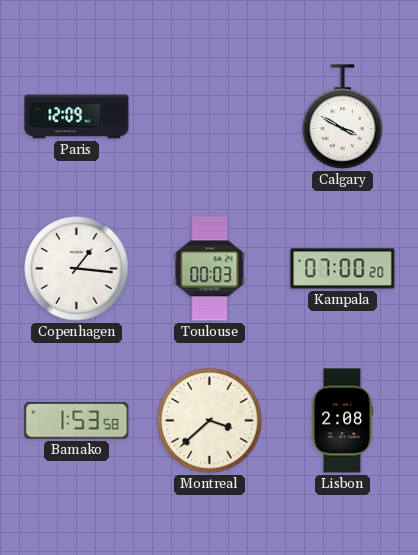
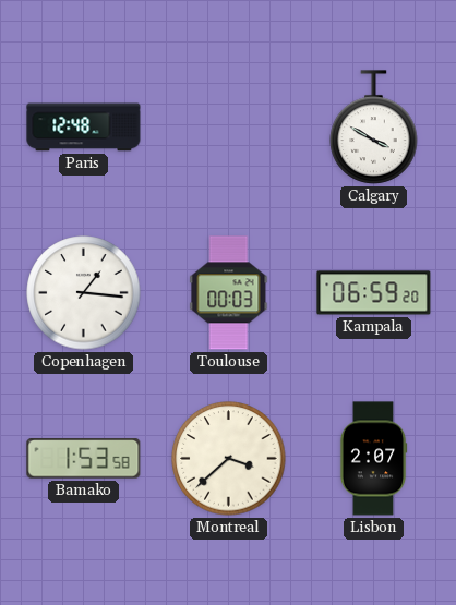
Paris: 12:09 -> 12:48
Kampala: 07:00 -> 06:59
Lisbon: 2:08 -> 2:07
